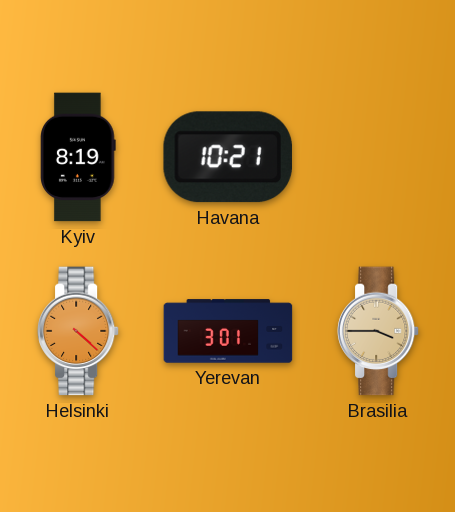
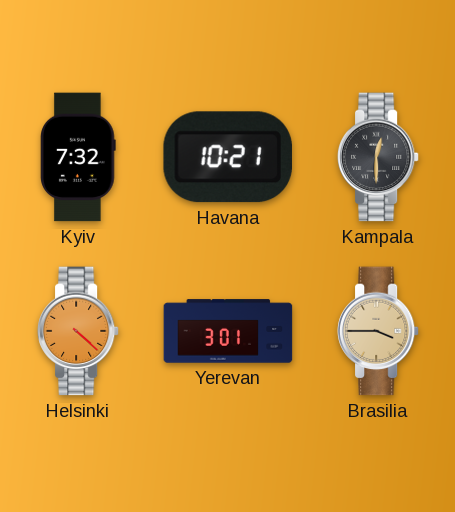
Kyiv: 8:19 -> 7:32
Kampala: none -> 12:30
